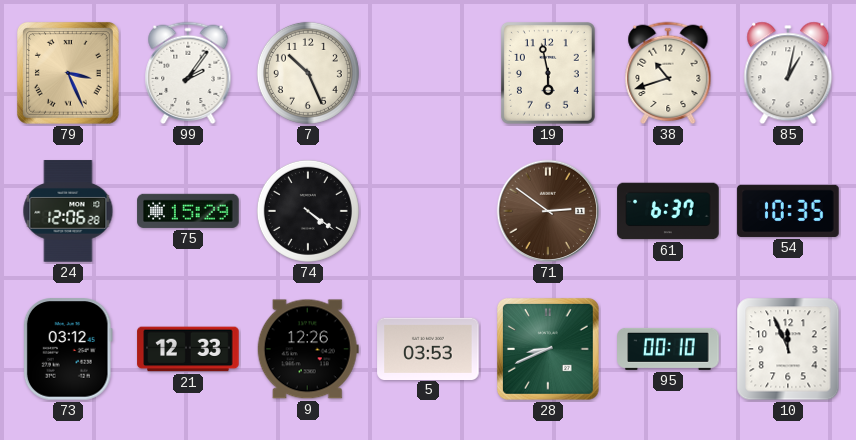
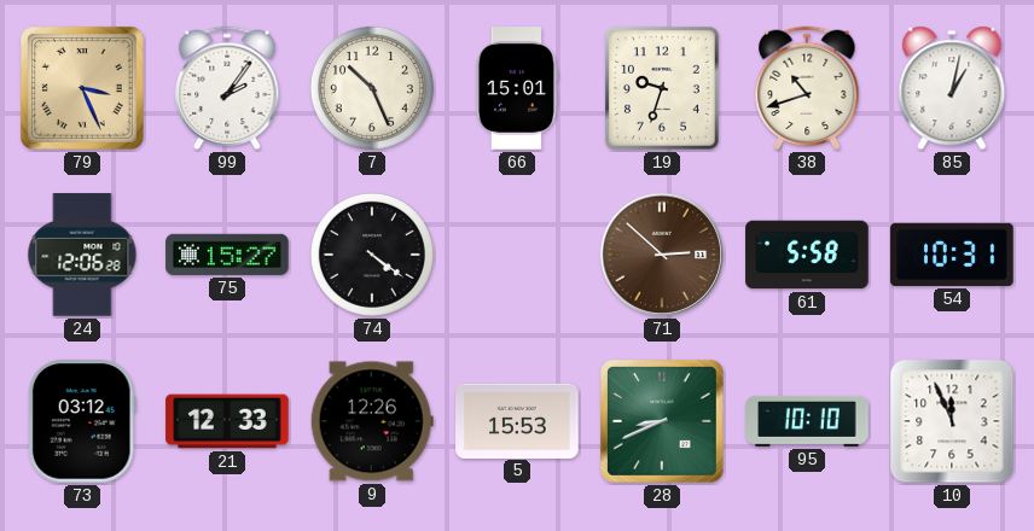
66: none -> 15:01
19: 5:58 -> 9:33
75: 15:29 -> 15:27
71: 2:51 -> 2:52
61: 6:37 -> 5:58
54: 10:35 -> 10:31
5: 03:53 -> 15:53
95: 00:10 -> 10:10
